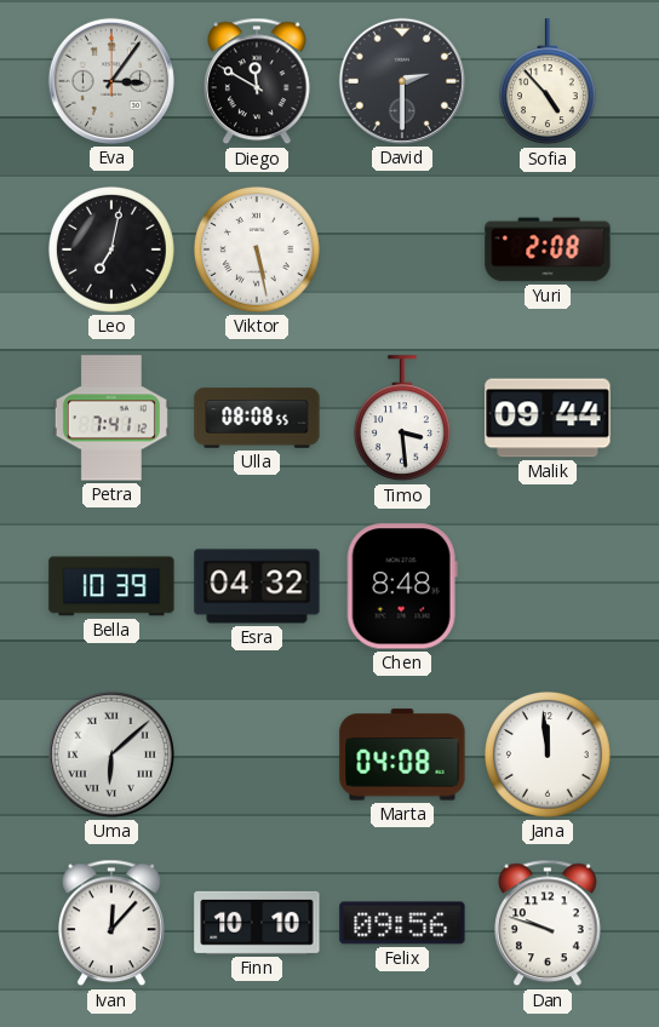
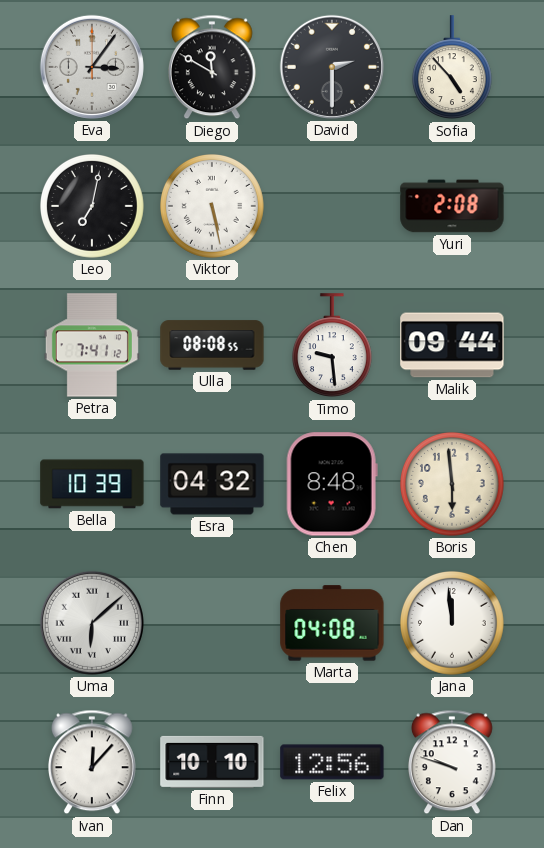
Timo: 3:29 -> 9:29
Boris: none -> 5:59
Felix: 09:56 -> 12:56
